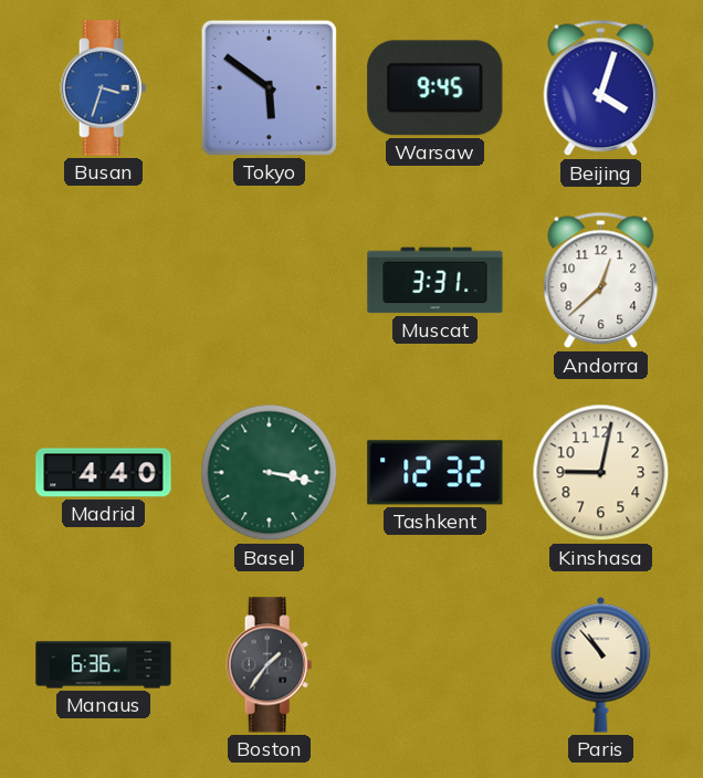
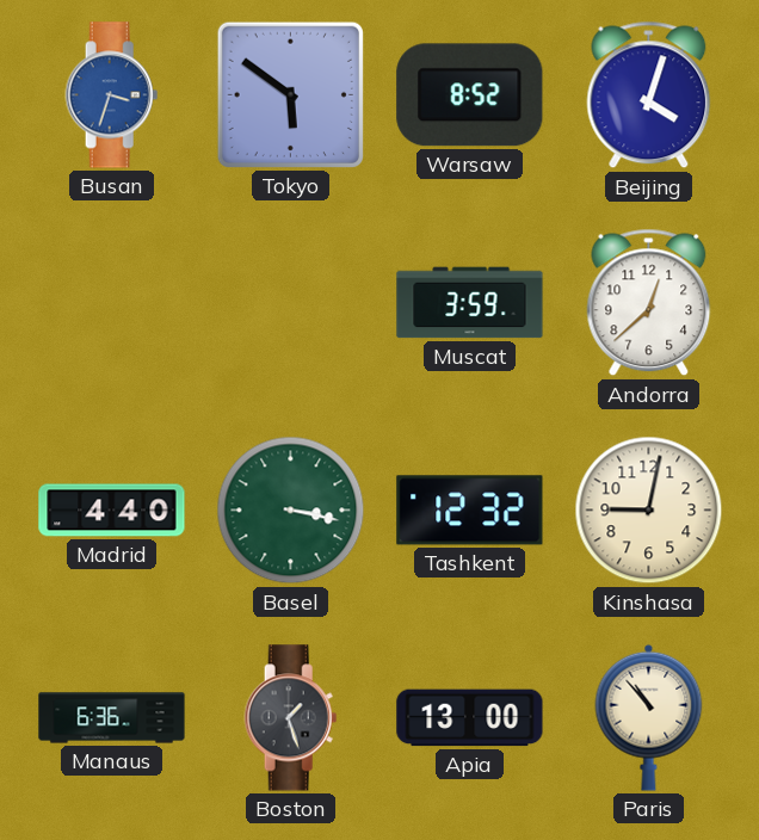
Warsaw: 9:45 -> 8:52
Muscat: 3:31 -> 3:59
Boston: 1:36 -> 1:27
Apia: none -> 13:00
